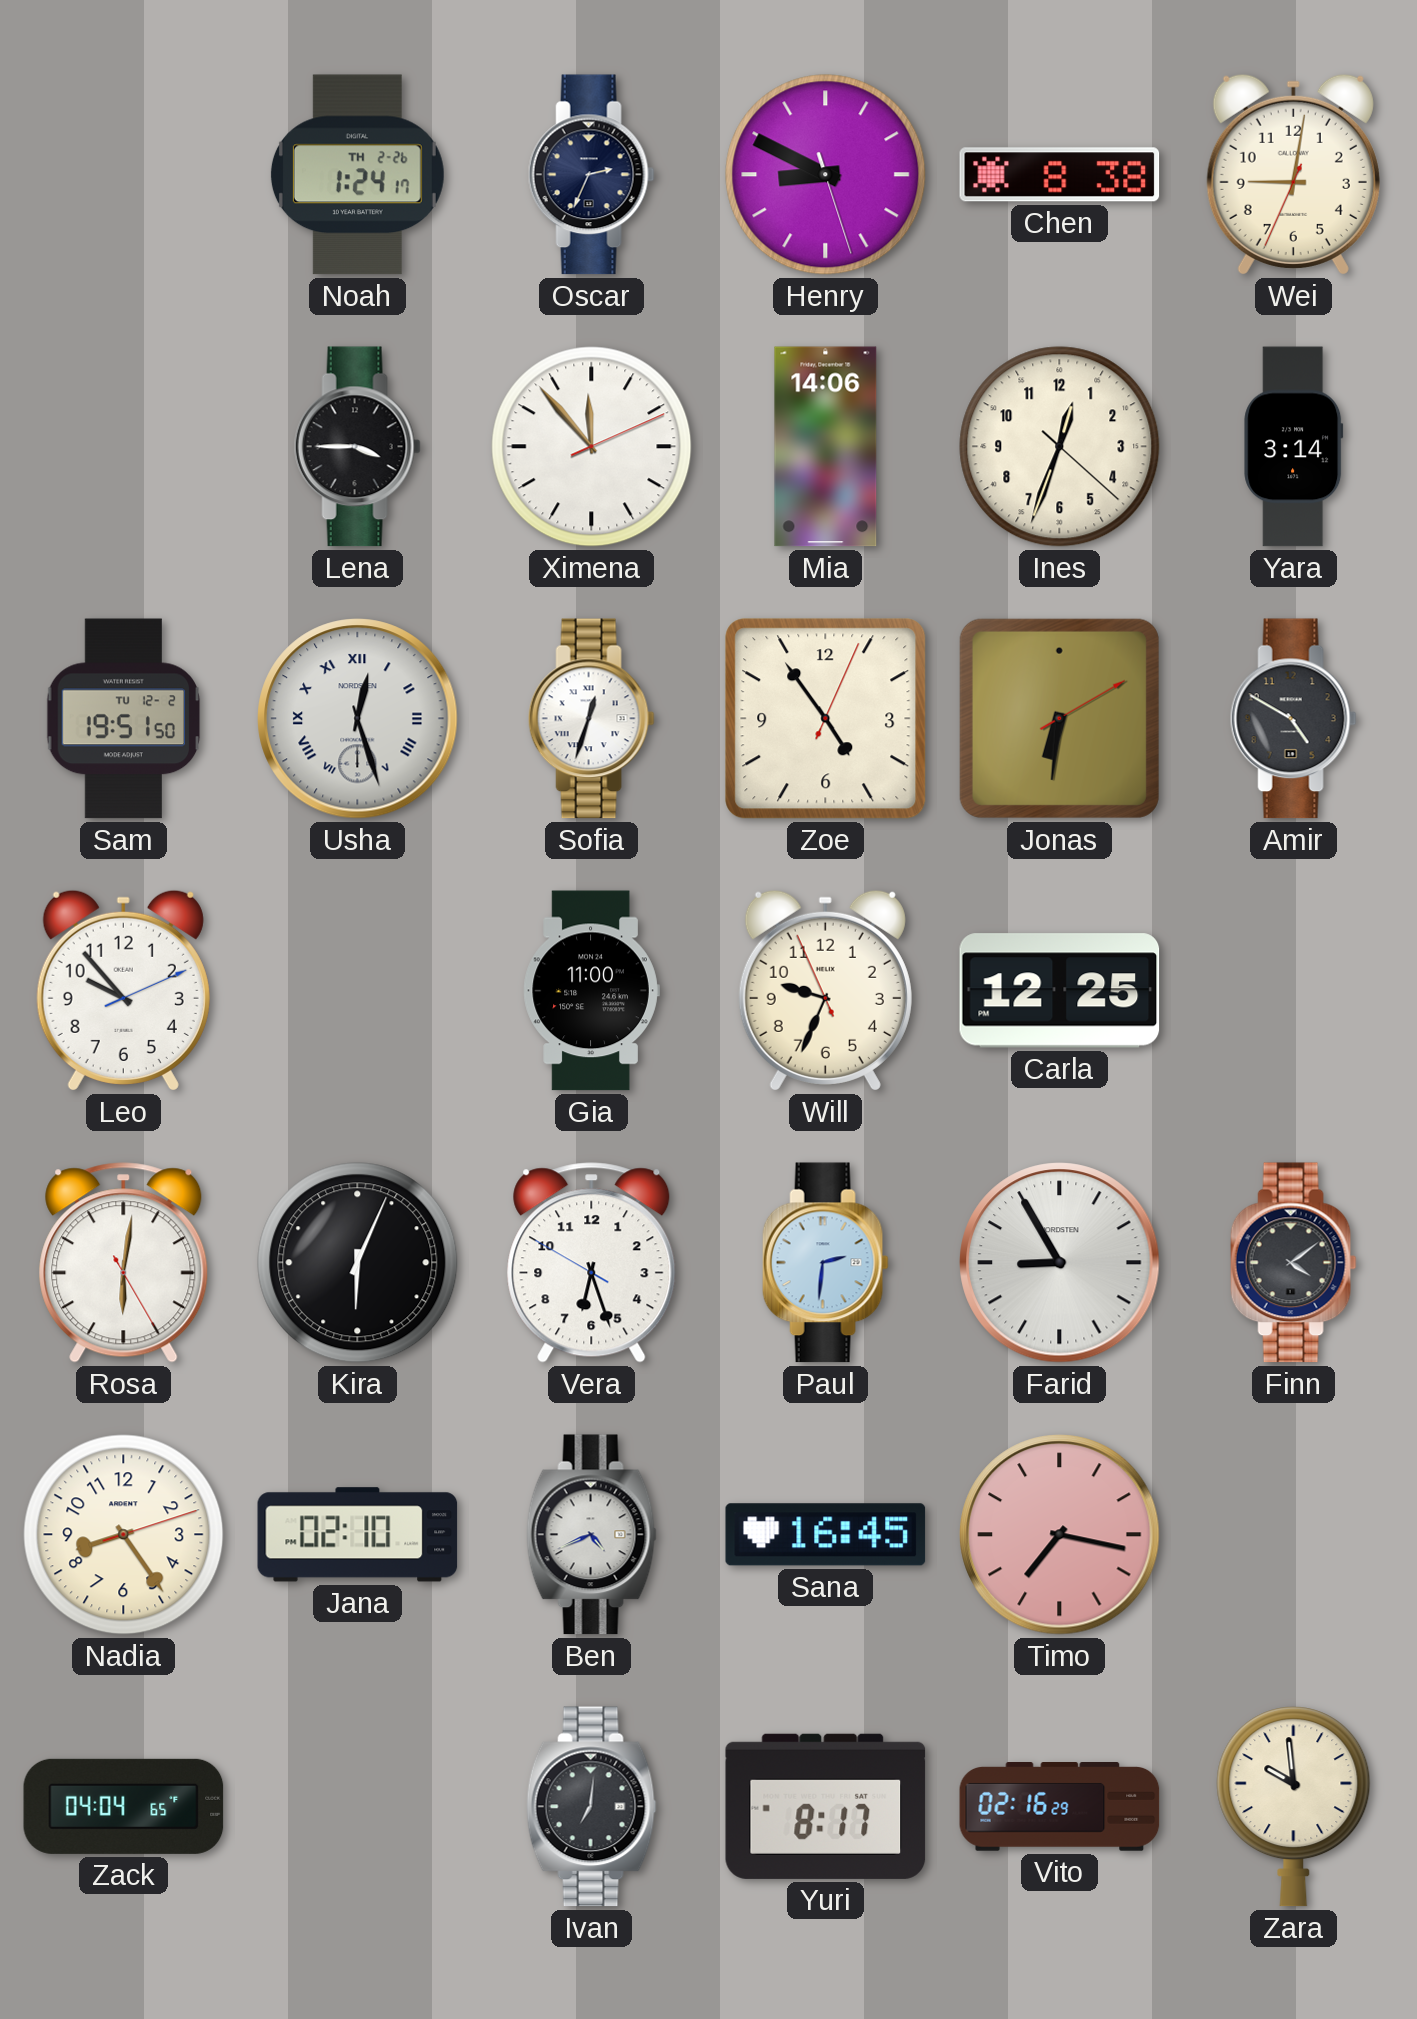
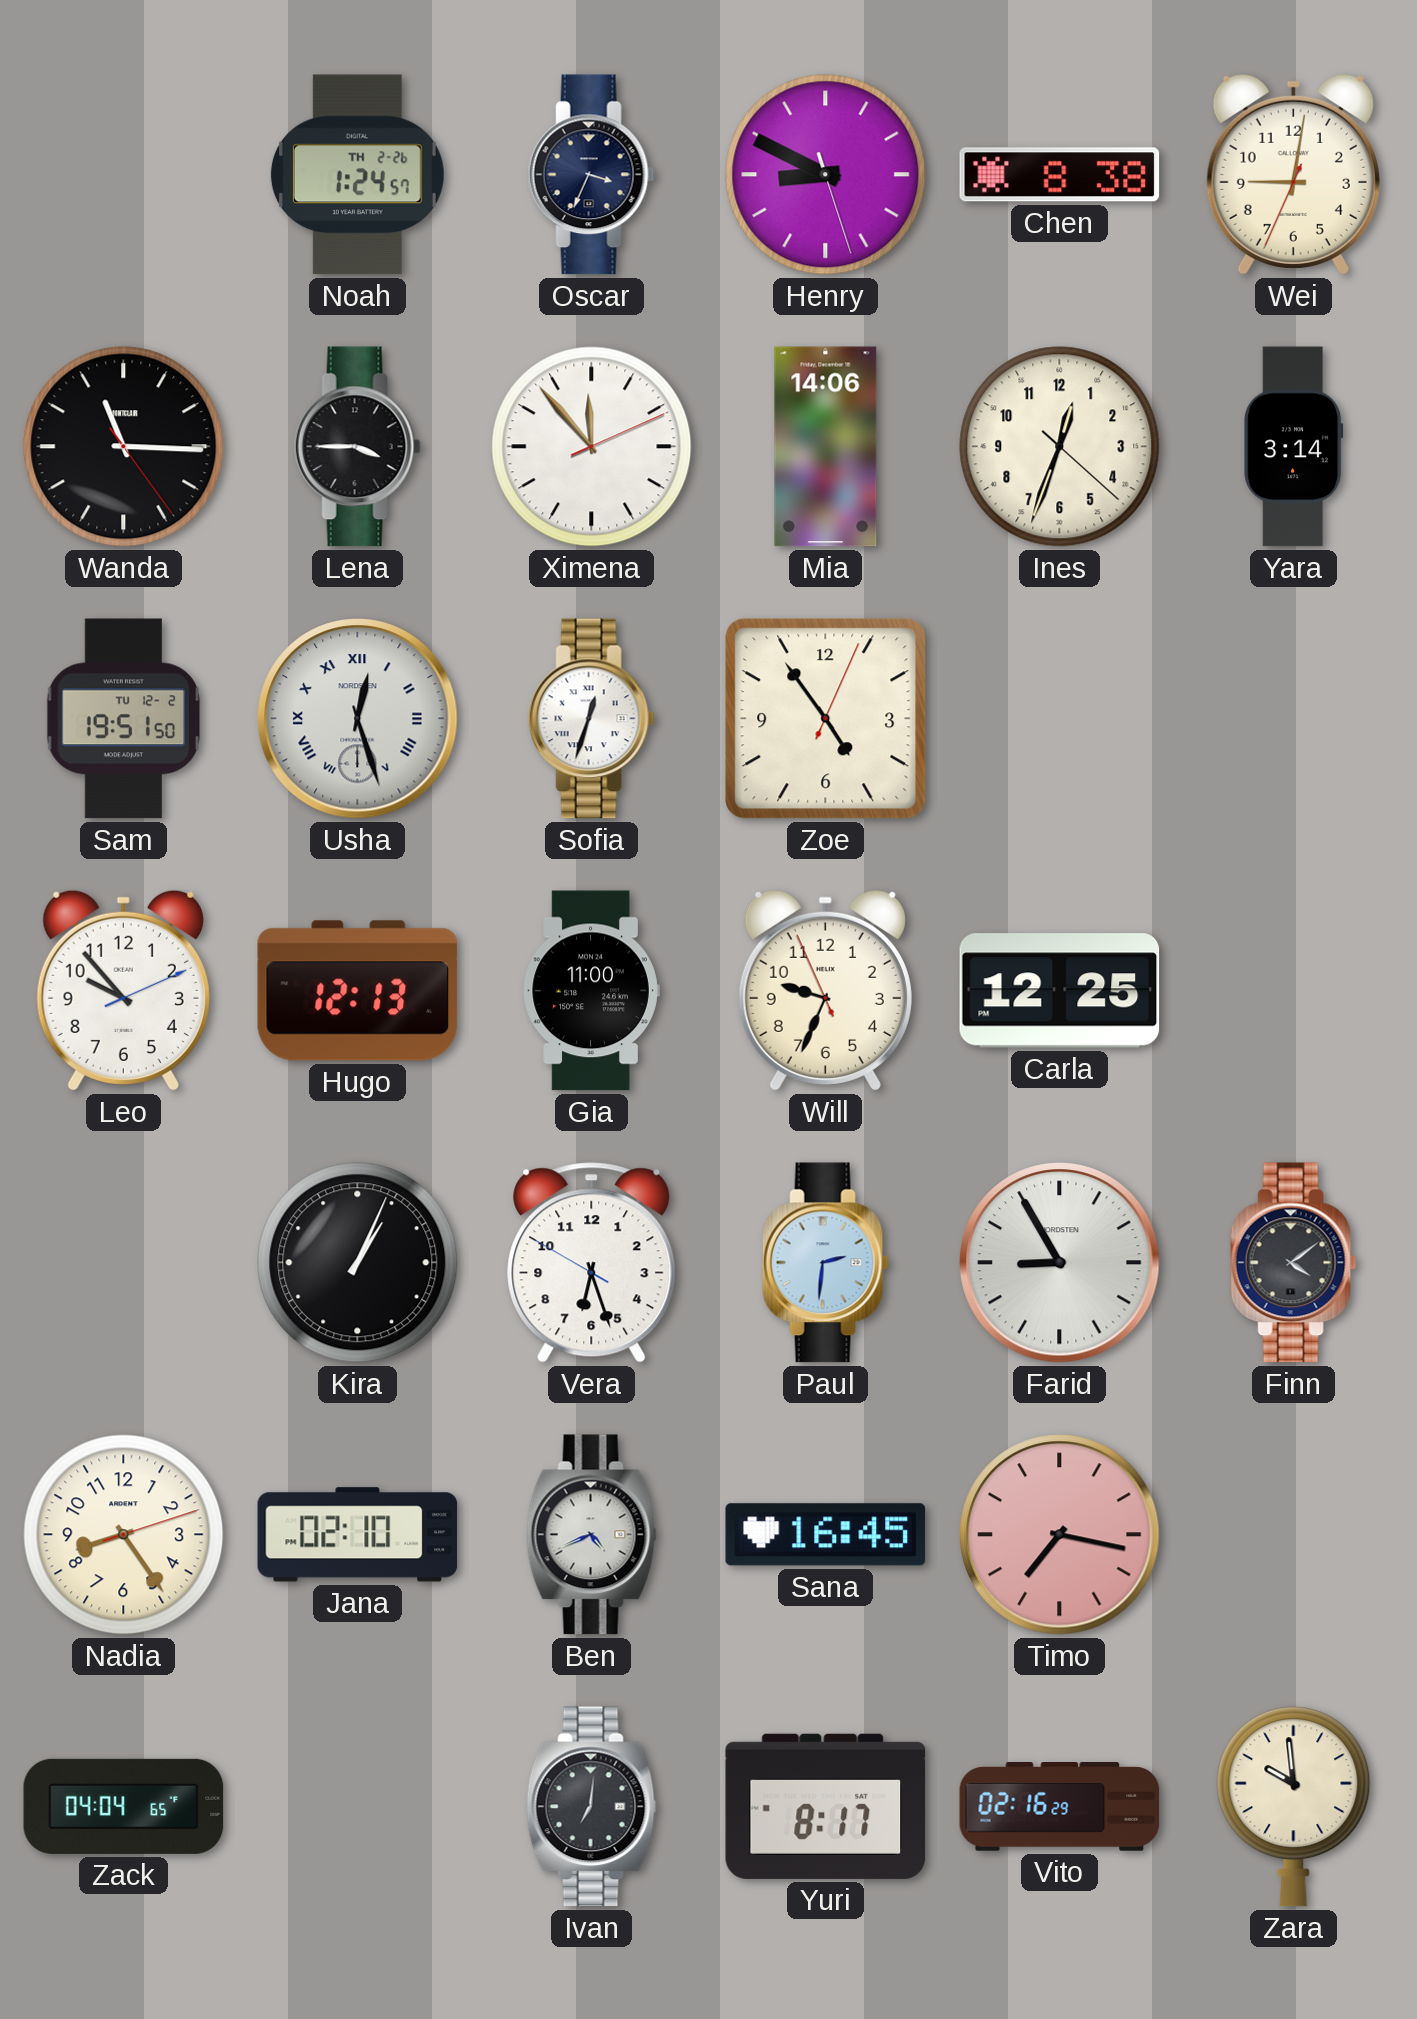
Noah: 1:24:17 -> 1:24:57
Oscar: 2:34 -> 3:34
Wanda: none -> 11:15
Jonas: 6:31 -> none
Amir: 4:50 -> none
Hugo: none -> 12:13
Rosa: 6:01 -> none
Kira: 6:04 -> 1:04
